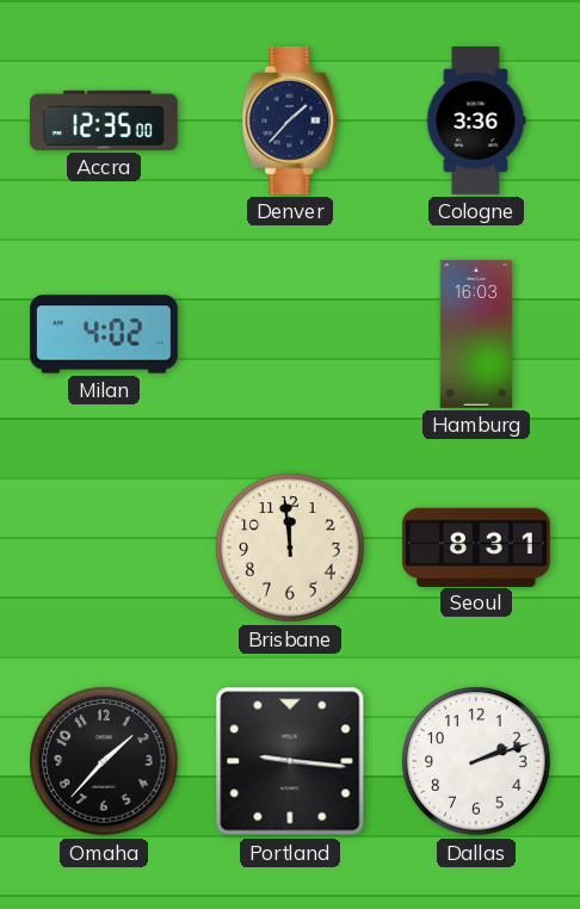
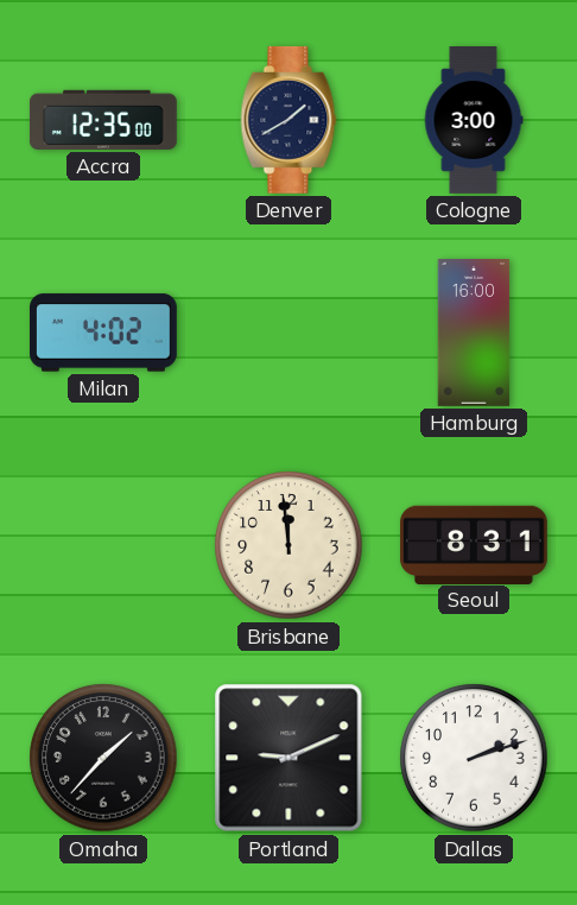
Denver: 1:37 -> 1:40
Cologne: 3:36 -> 3:00
Hamburg: 16:03 -> 16:00
Portland: 9:16 -> 9:11
